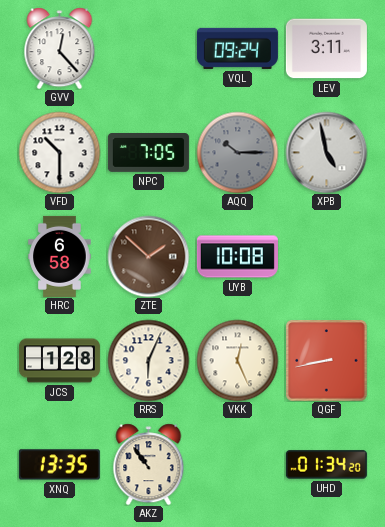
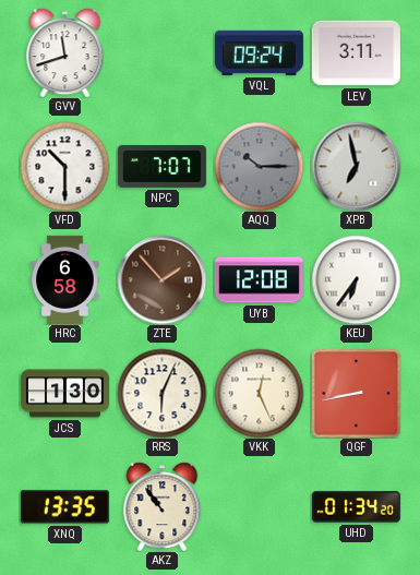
GVV: 12:23 -> 11:42
NPC: 7:05 -> 7:07
XPB: 4:58 -> 6:58
ZTE: 1:52 -> 1:53
UYB: 10:08 -> 12:08
KEU: none -> 6:36
JCS: 1:28 -> 1:30
